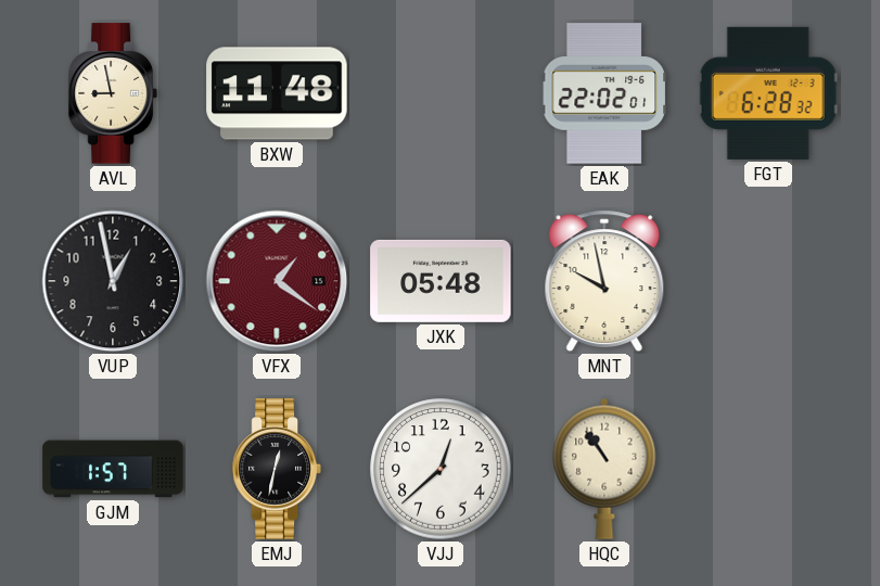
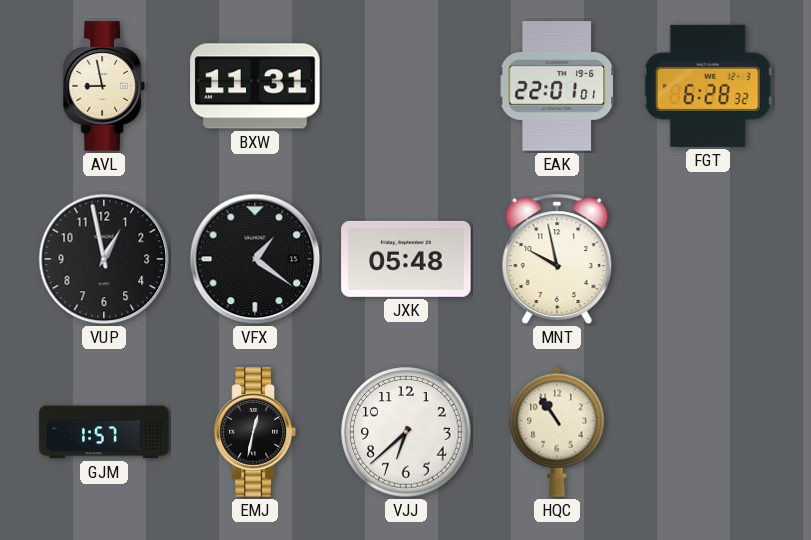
BXW: 11:48 -> 11:31
EAK: 22:02 -> 22:01
VFX dial: burgundy -> black
VJJ: 12:38 -> 6:38
